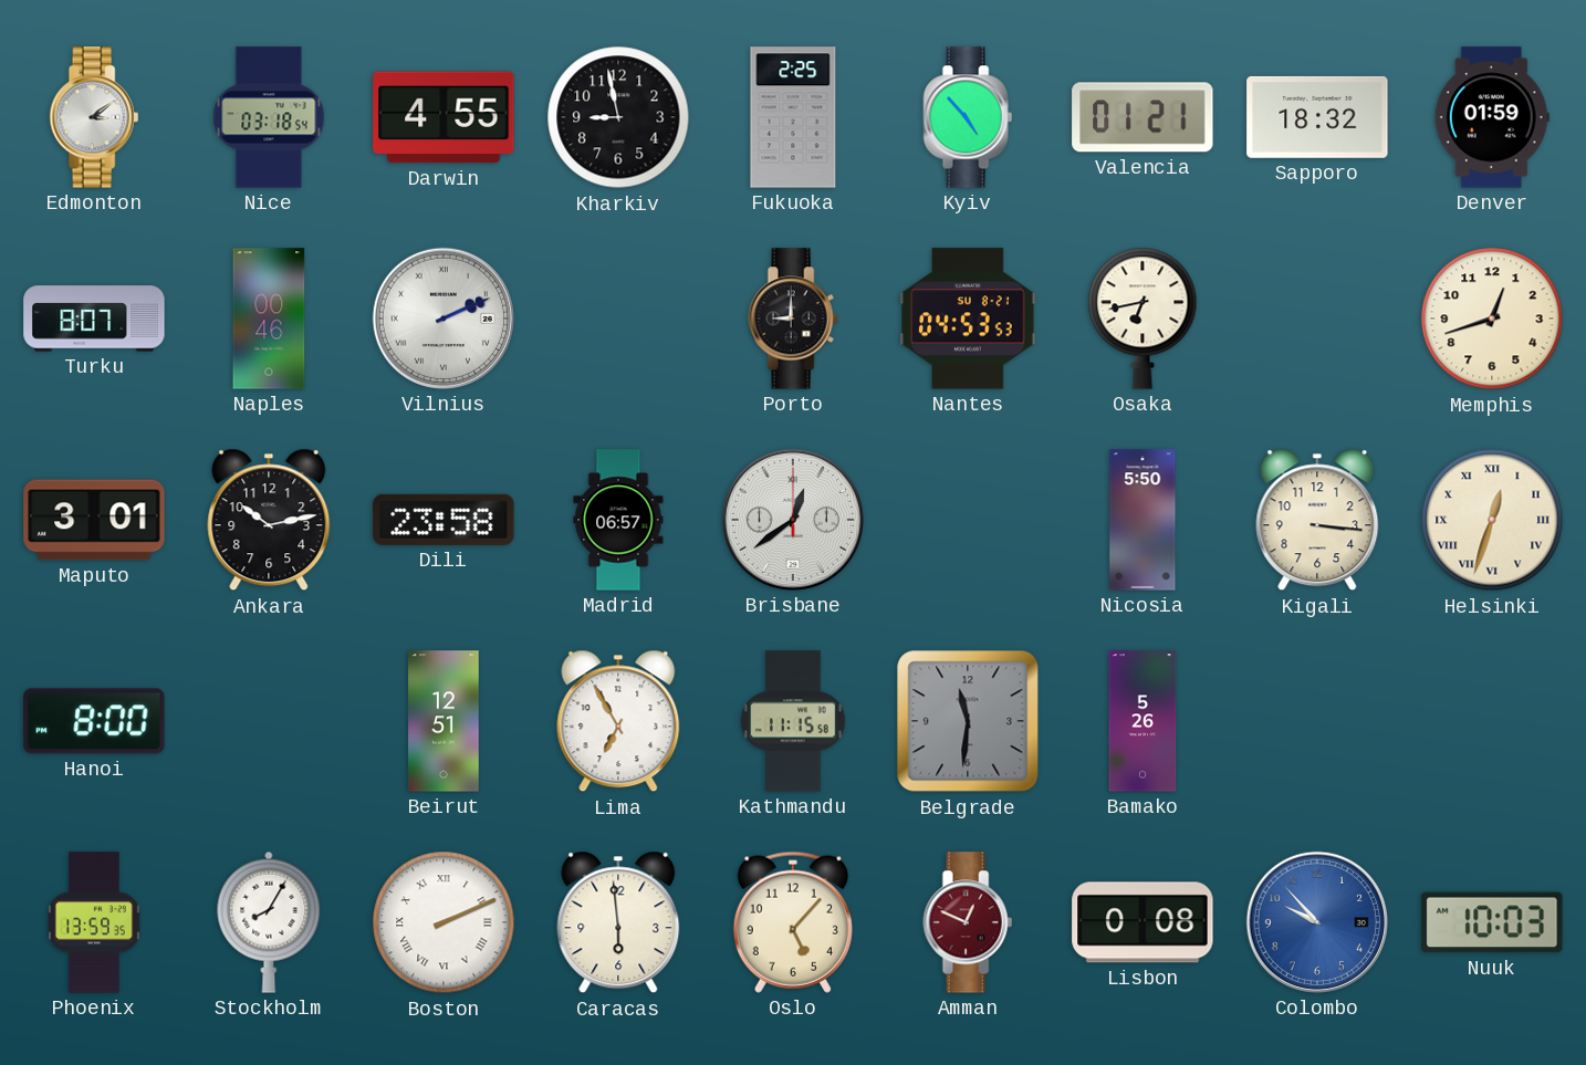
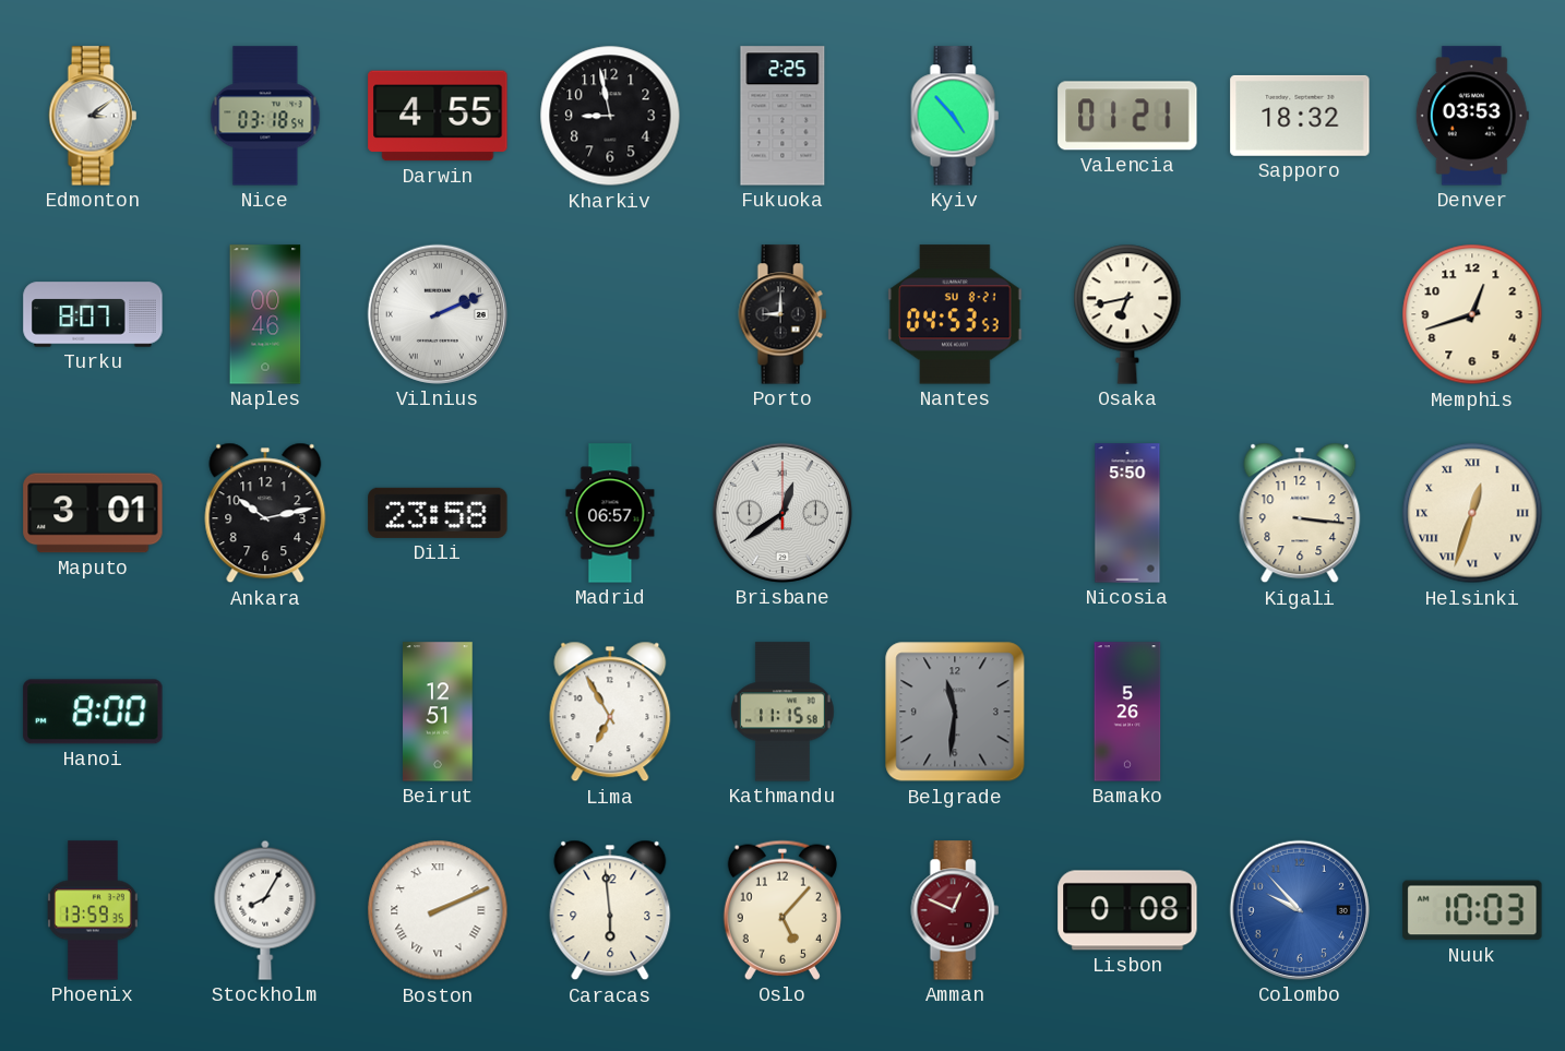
Denver: 01:59 -> 03:53
